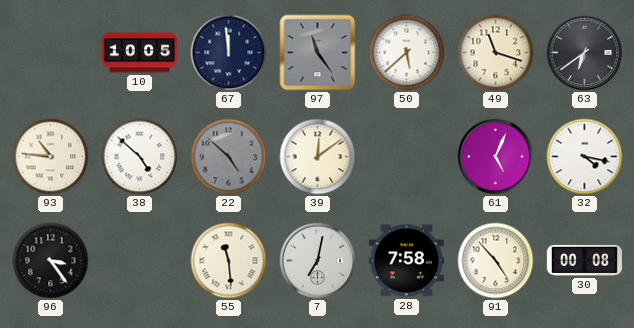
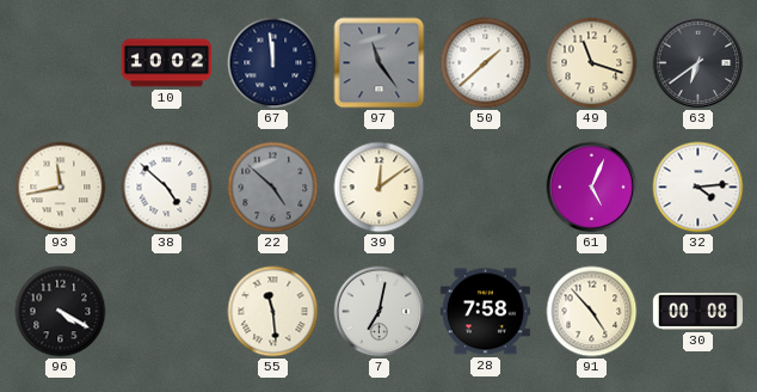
10: 10:05 -> 10:02
50: 5:38 -> 1:38
93: 10:46 -> 11:43
32: 4:17 -> 4:14
96: 3:24 -> 4:20
